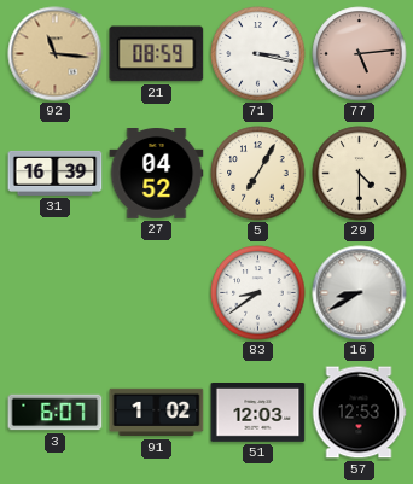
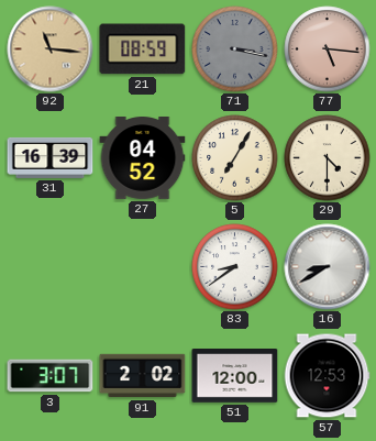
71 dial: white -> grey
77: 5:14 -> 5:16
3: 6:07 -> 3:07
91: 1:02 -> 2:02
51: 12:03 -> 12:00
